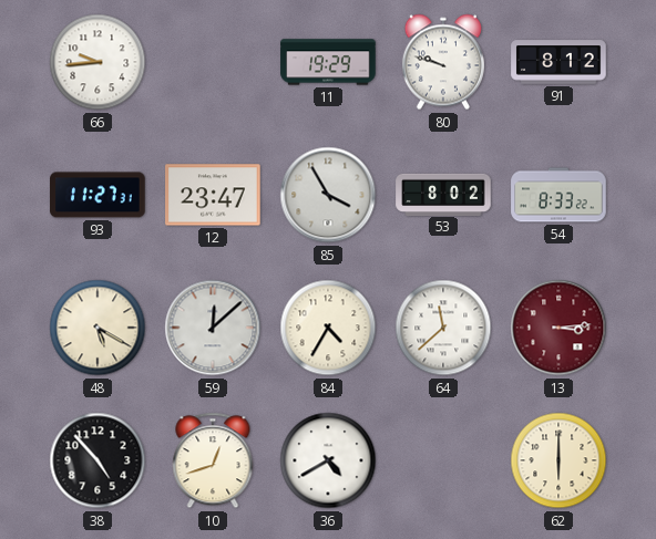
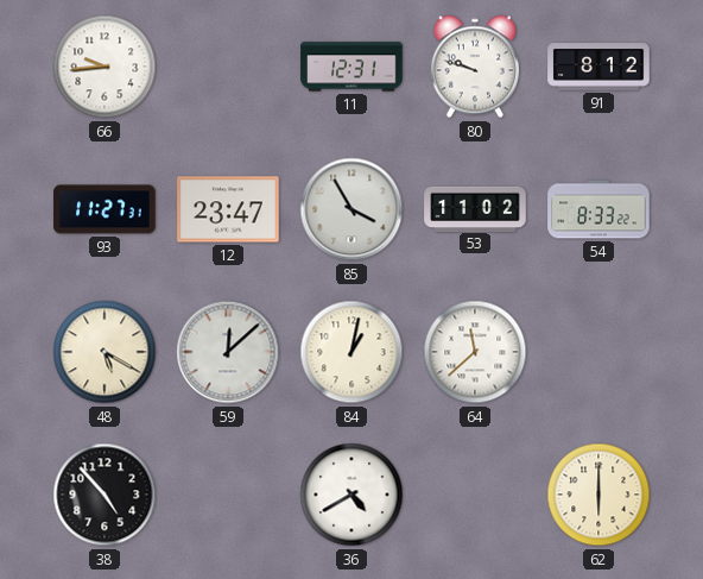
11: 19:29 -> 12:31
53: 8:02 -> 11:02
84: 4:35 -> 1:02
13: 3:14 -> none
10: 12:42 -> none
